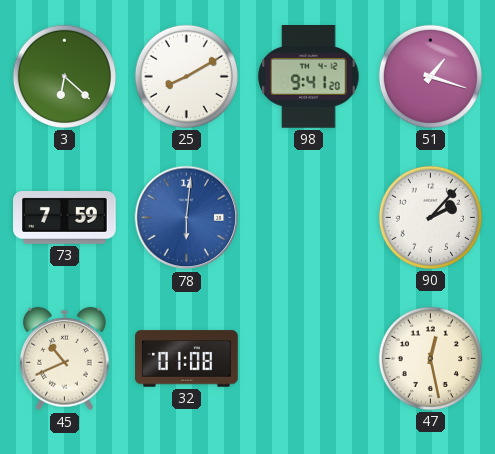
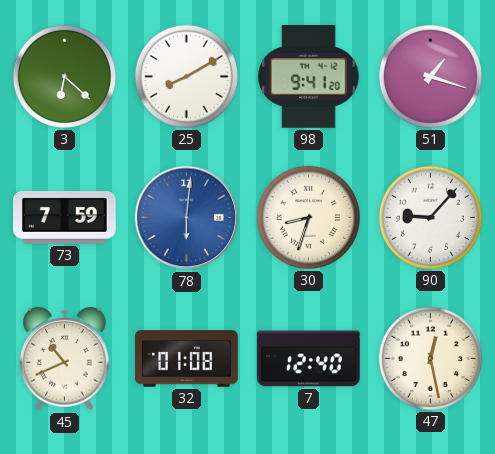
30: none -> 8:33
90: 2:07 -> 9:07
7: none -> 12:40
